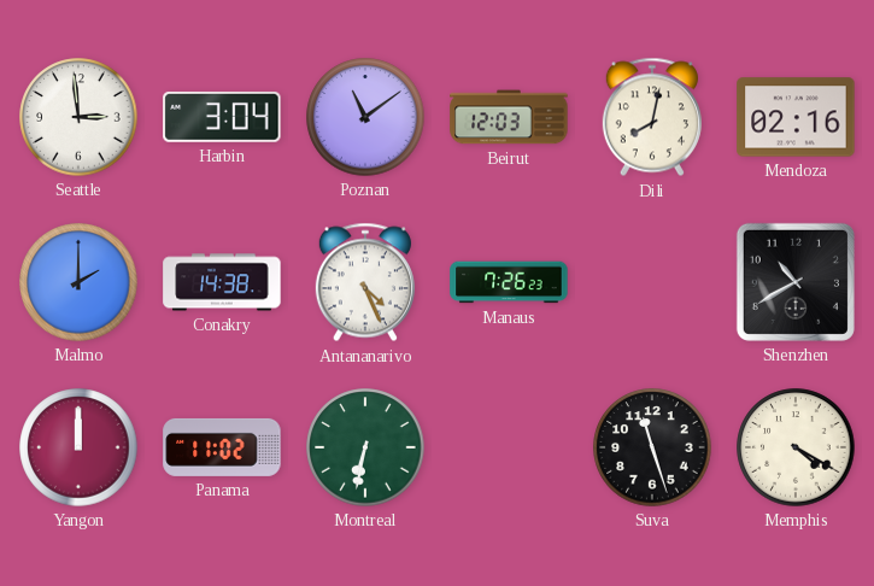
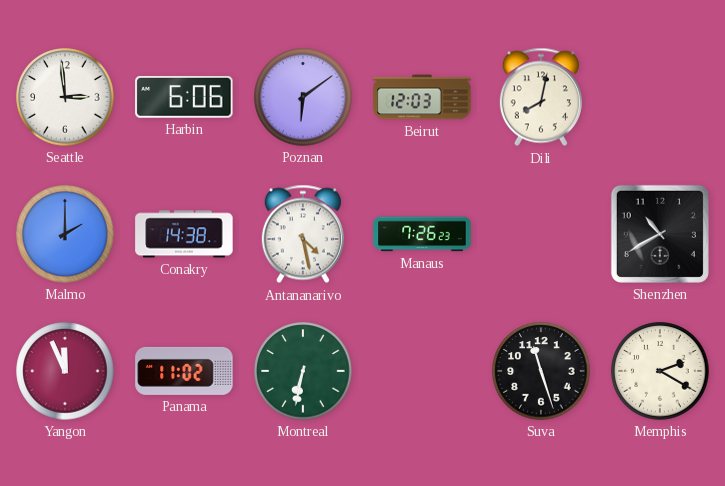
Harbin: 3:04 -> 6:06
Poznan: 11:09 -> 6:09
Mendoza: 02:16 -> none
Antananarivo: 4:26 -> 4:28
Yangon: 12:00 -> 11:56
Memphis: 4:20 -> 2:20
